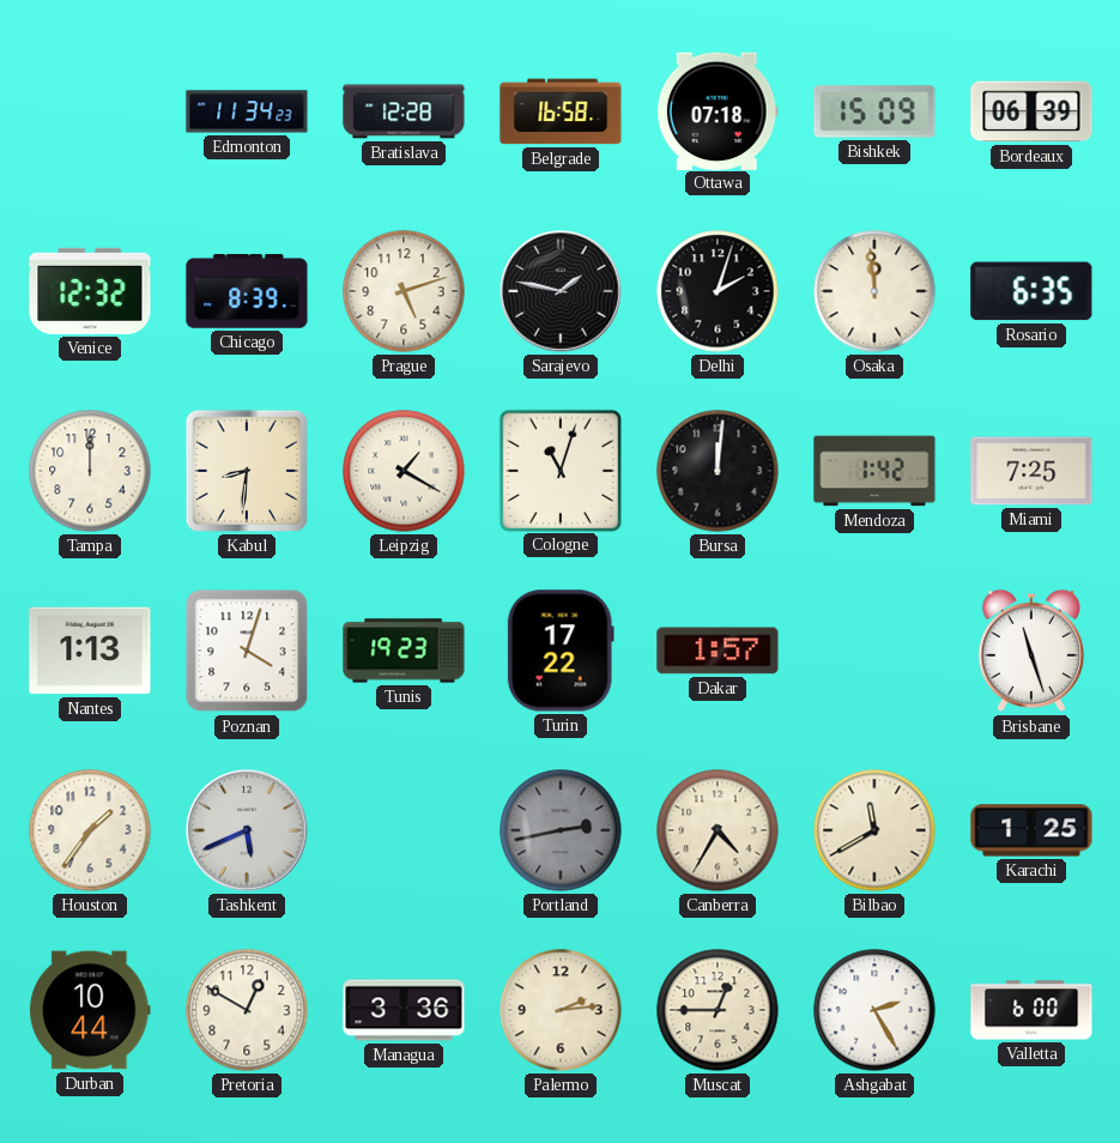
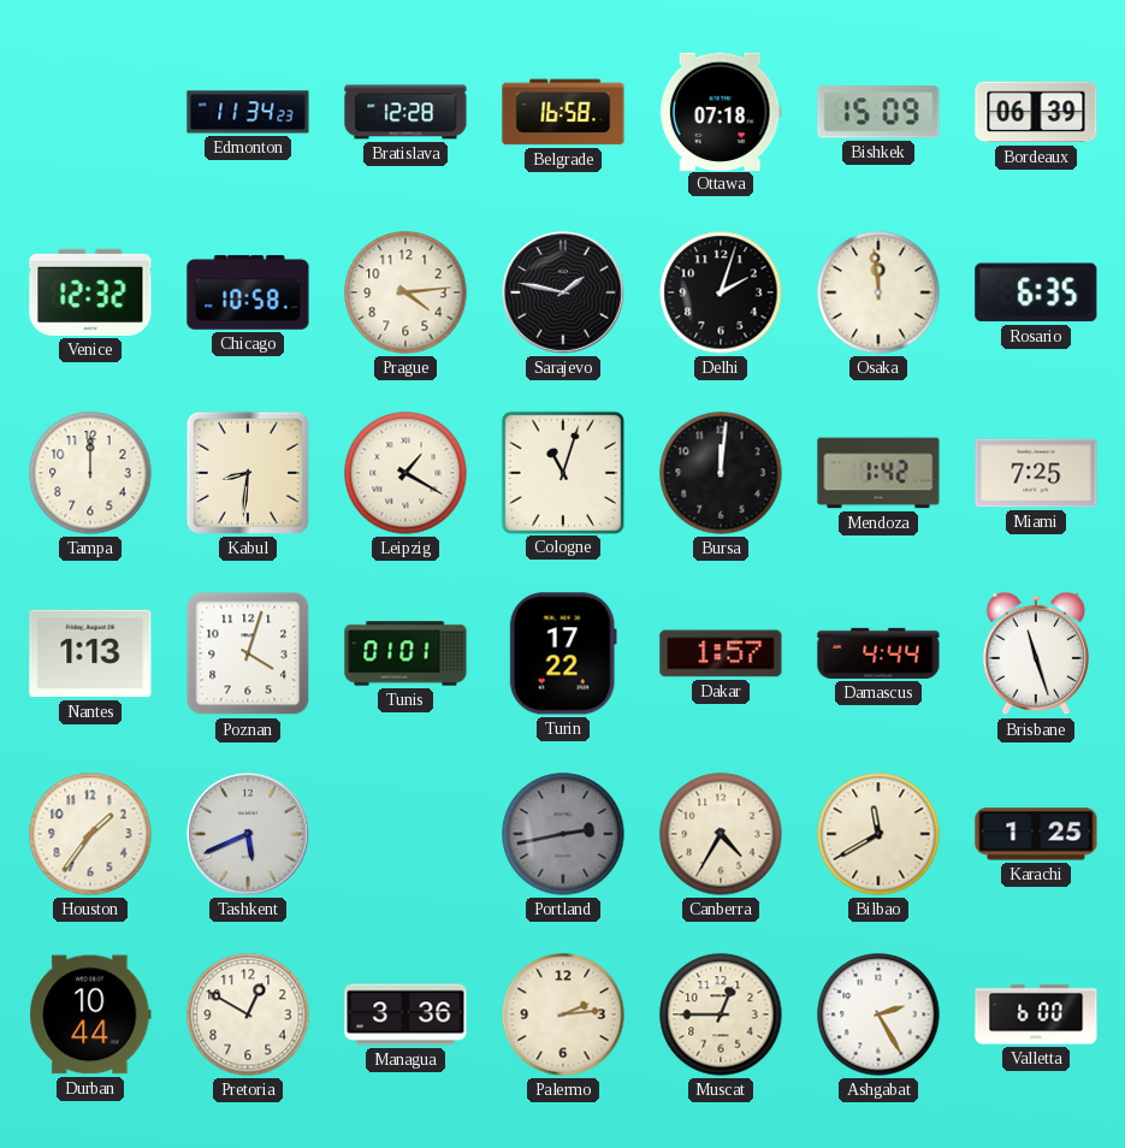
Chicago: 8:39 -> 10:58
Prague: 5:12 -> 4:14
Tunis: 19:23 -> 01:01
Damascus: none -> 4:44
